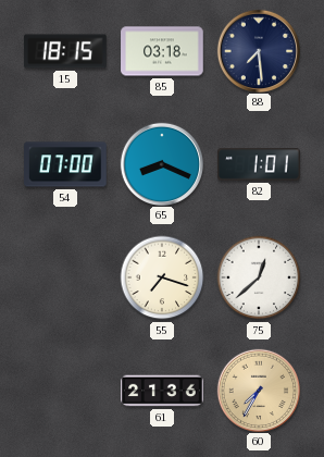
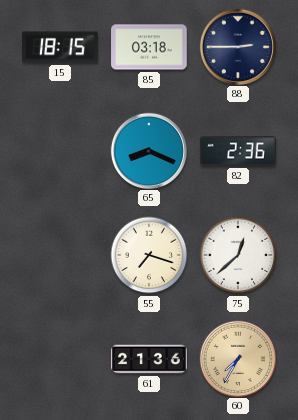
88: 7:29 -> 2:45
54: 07:00 -> none
82: 1:01 -> 2:36
